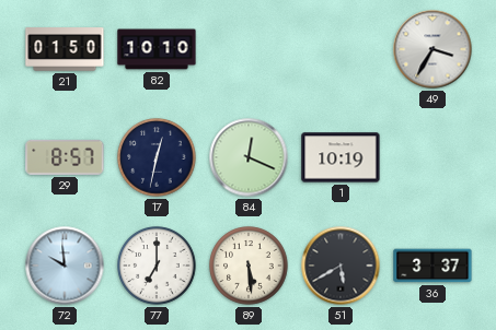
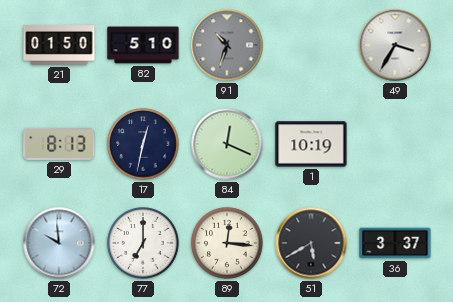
82: 10:10 -> 5:10
91: none -> 10:33
29: 8:57 -> 8:13
89: 5:29 -> 12:16
